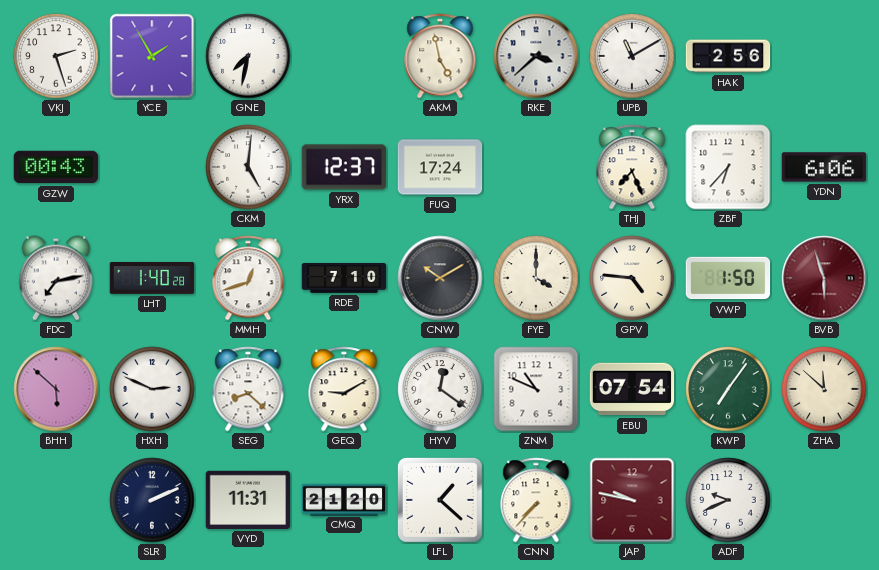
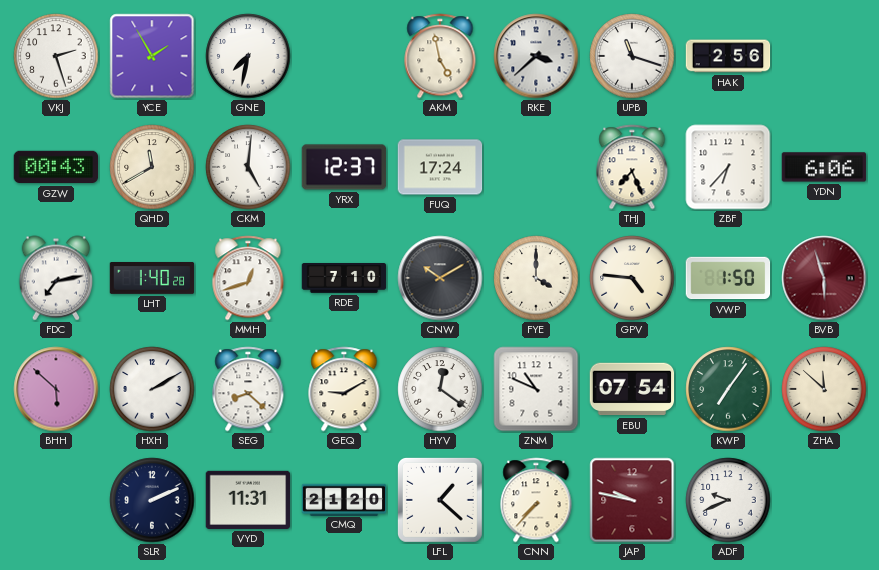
UPB: 11:10 -> 11:18
QHD: none -> 11:40
HXH: 2:49 -> 2:10
